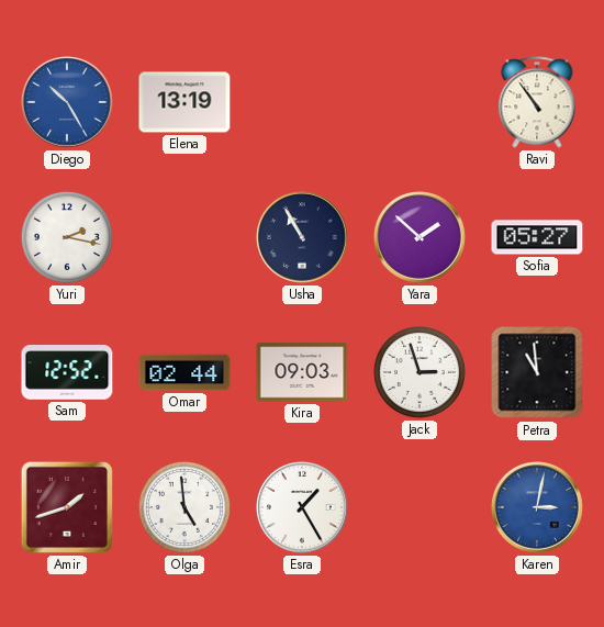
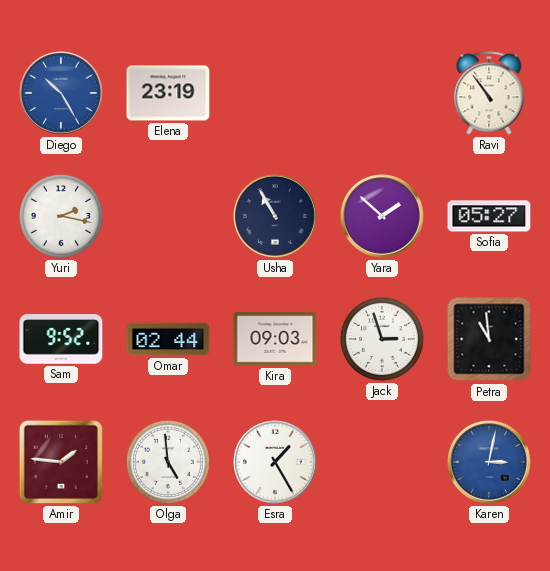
Elena: 13:19 -> 23:19
Sam: 12:52 -> 9:52
Amir: 1:42 -> 1:46
